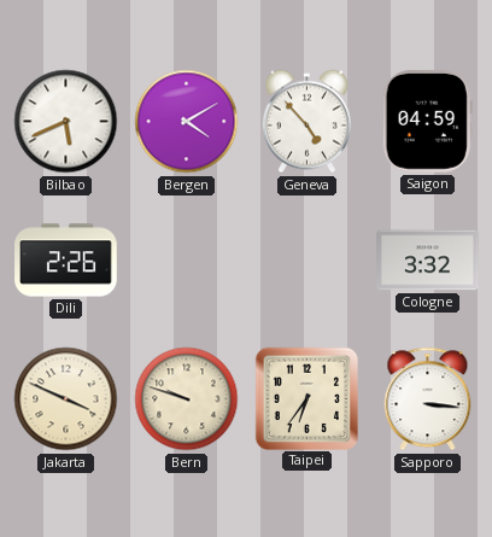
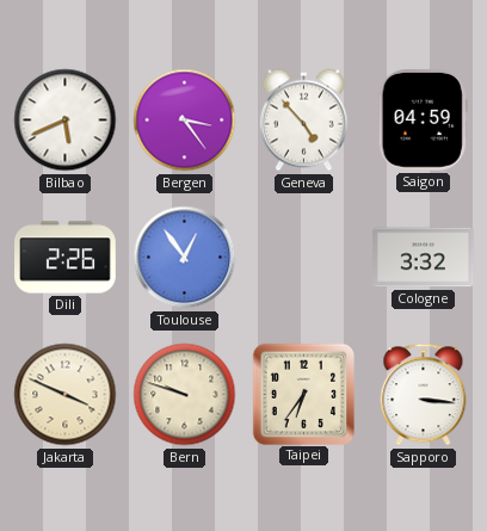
Bergen: 4:10 -> 3:24
Toulouse: none -> 12:54
